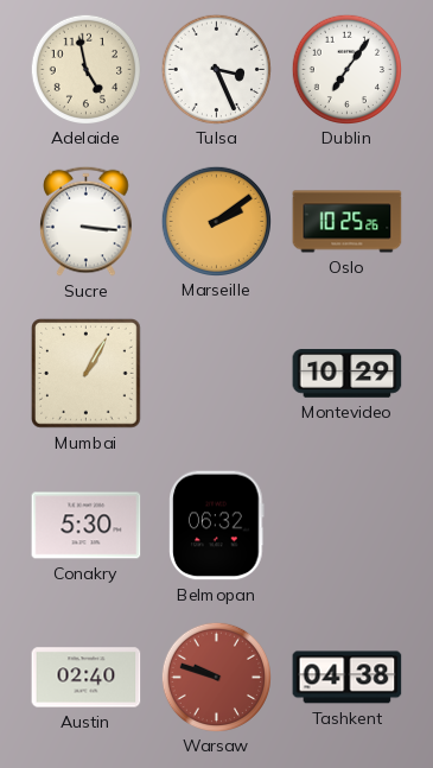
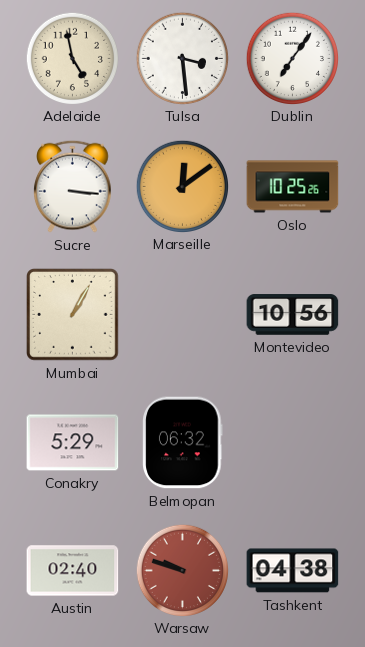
Tulsa: 3:26 -> 3:29
Marseille: 2:09 -> 12:09
Montevideo: 10:29 -> 10:56
Conakry: 5:30 -> 5:29
